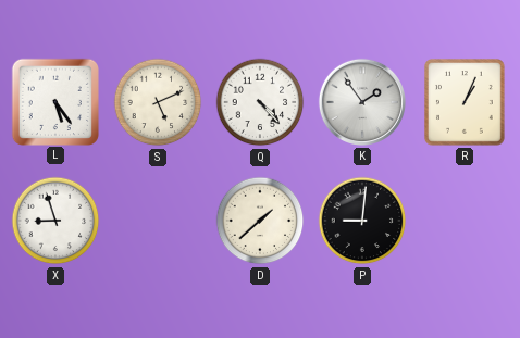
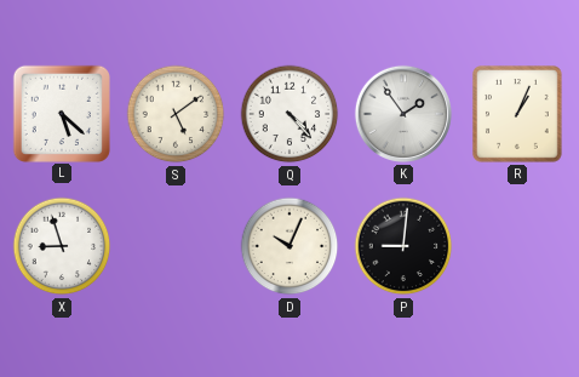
L: 5:24 -> 5:22
S: 5:11 -> 5:09
D: 1:38 -> 10:04
